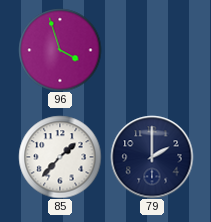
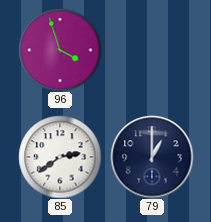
85: 1:37 -> 2:39
79: 2:00 -> 1:00
